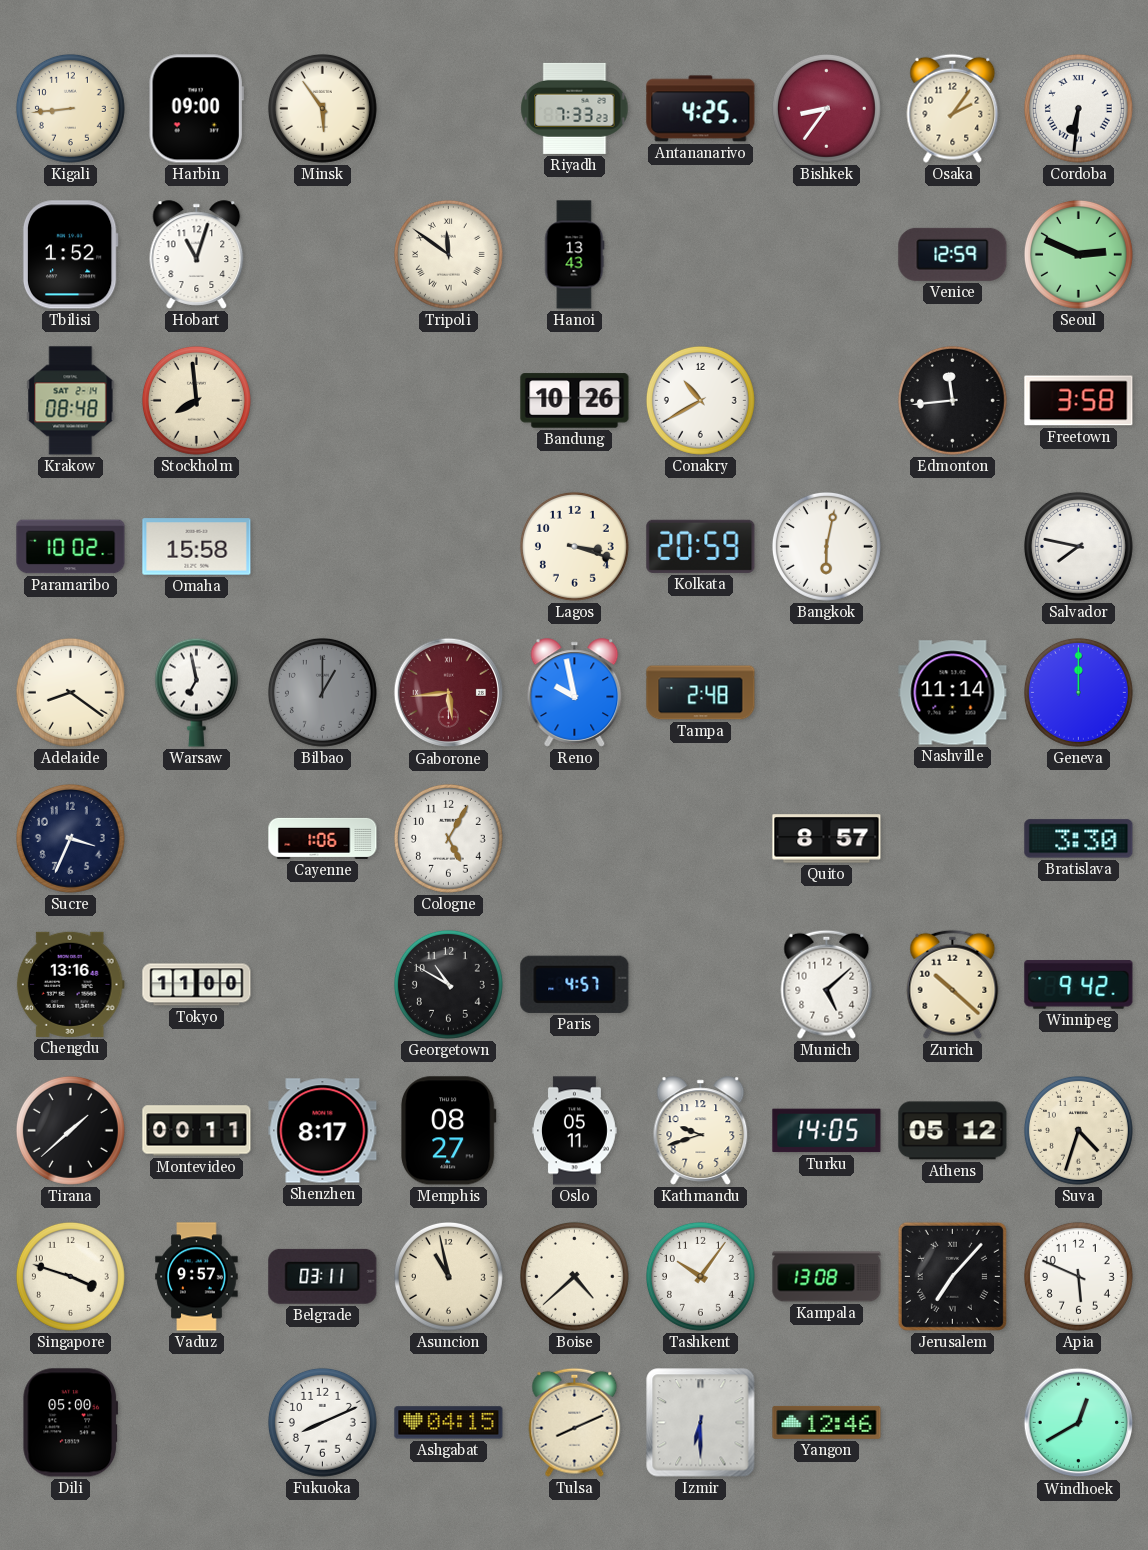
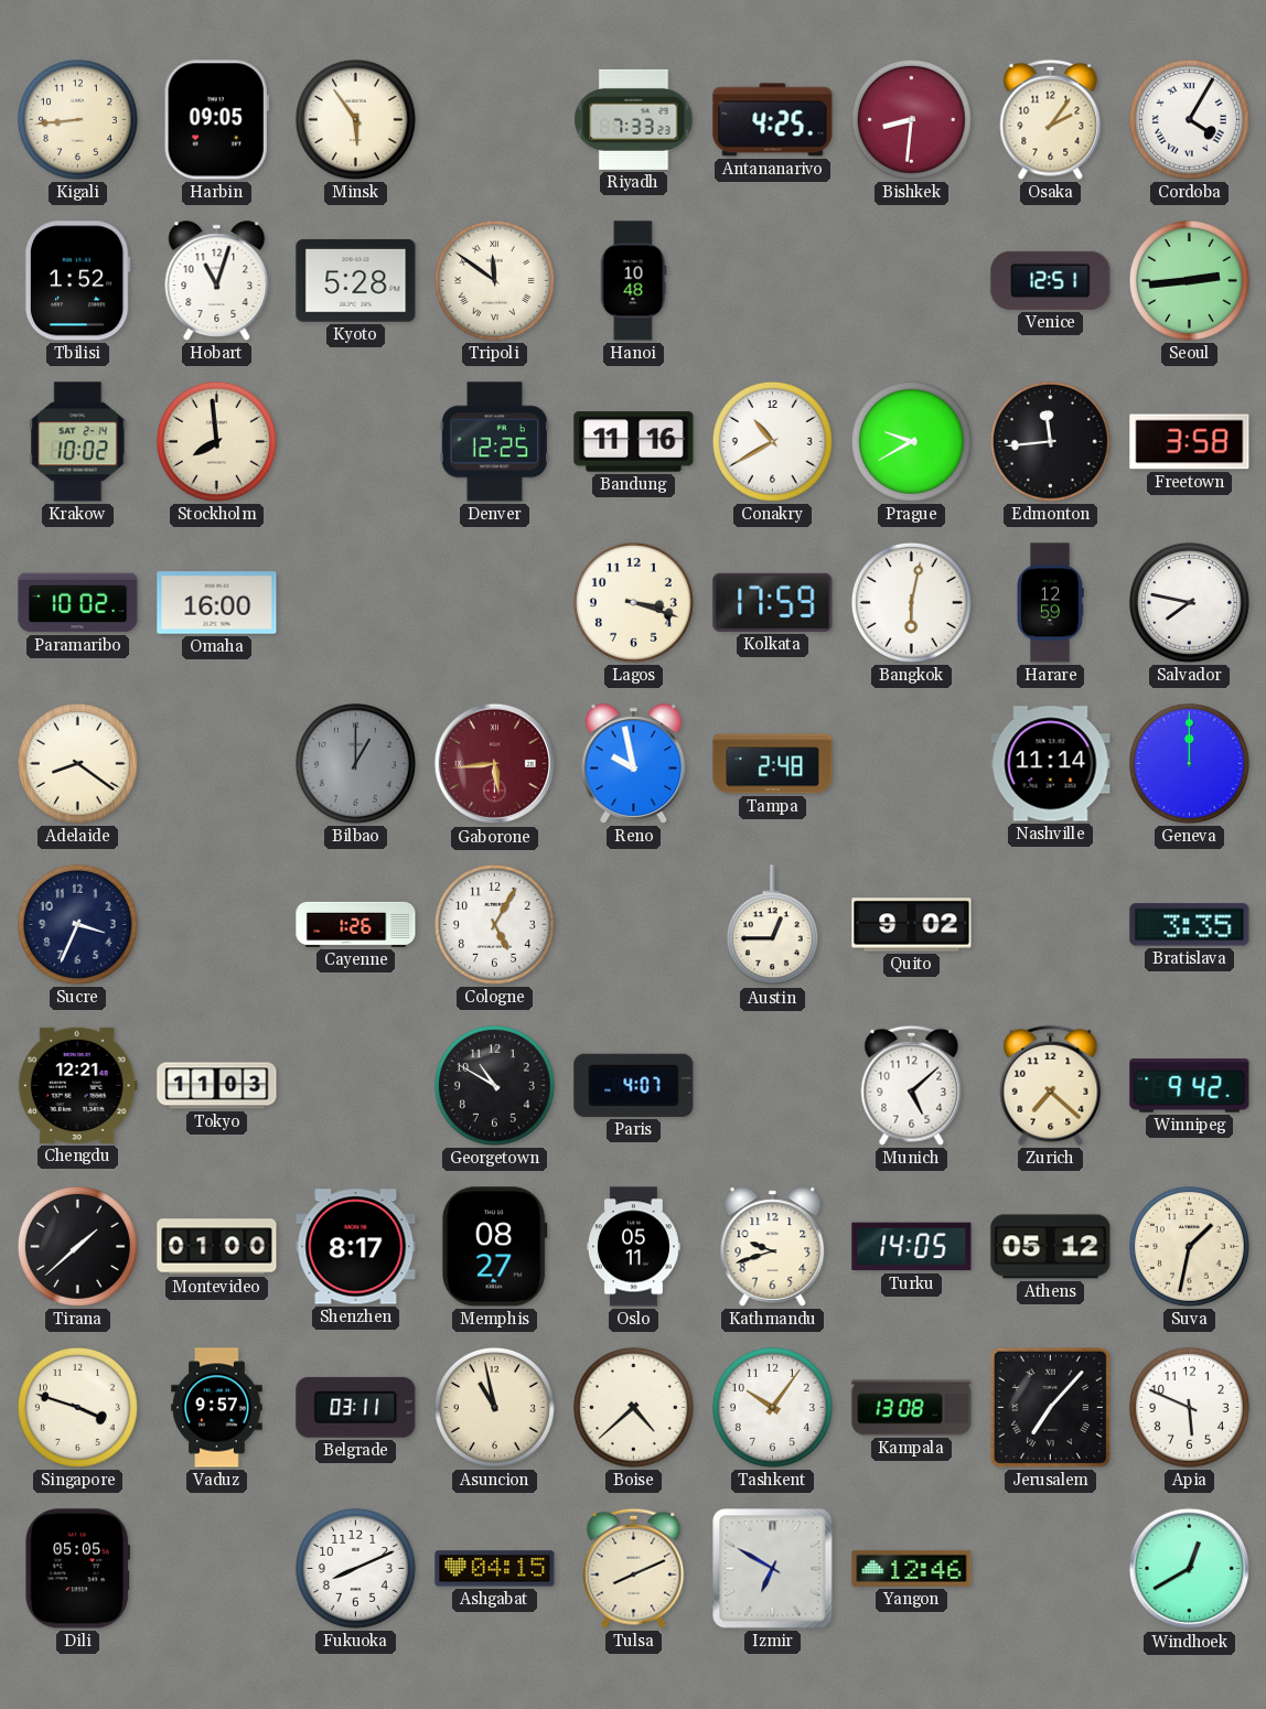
Harbin: 09:00 -> 09:05
Bishkek: 8:36 -> 8:31
Cordoba: 6:31 -> 4:05
Kyoto: none -> 5:28
Hanoi: 13:43 -> 10:48
Venice: 12:59 -> 12:51
Seoul: 2:49 -> 2:44
Krakow: 08:48 -> 10:02
Denver: none -> 12:25
Bandung: 10:26 -> 11:16
Prague: none -> 9:40
Omaha: 15:58 -> 16:00
Kolkata: 20:59 -> 17:59
Harare: none -> 12:59
Warsaw: 6:58 -> none
Cayenne: 1:06 -> 1:26
Austin: none -> 12:45
Quito: 8:57 -> 9:02
Bratislava: 3:30 -> 3:35
Chengdu: 13:16 -> 12:21
Tokyo: 11:00 -> 11:03
Paris: 4:57 -> 4:07
Zurich: 10:22 -> 7:22
Montevideo: 00:11 -> 01:00
Suva: 4:33 -> 1:32
Dili: 05:00 -> 05:05
Izmir: 6:30 -> 6:50
